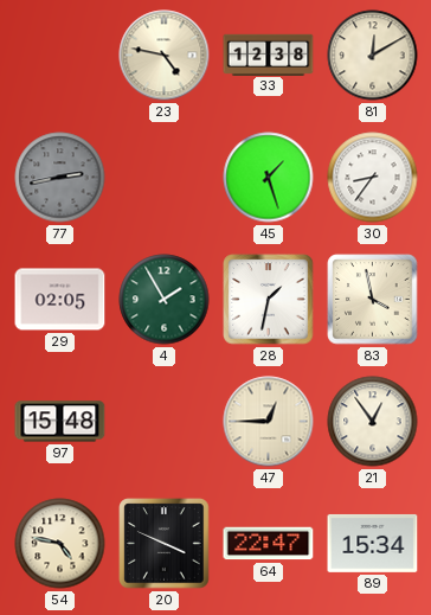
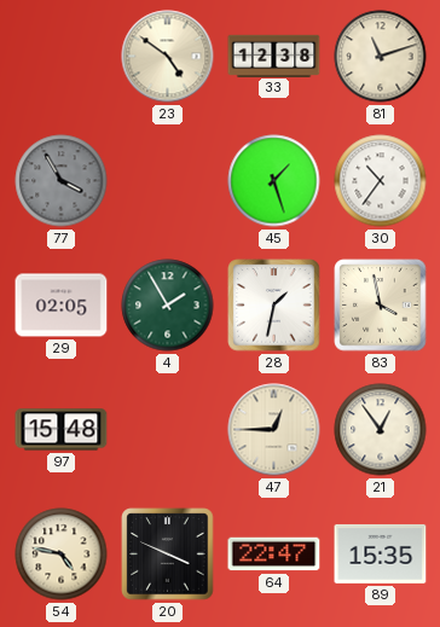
23: 4:47 -> 4:51
81: 12:10 -> 11:12
77: 2:43 -> 3:55
30: 8:36 -> 10:36
89: 15:34 -> 15:35
